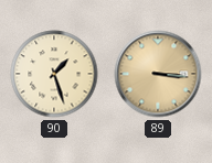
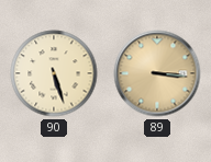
90: 1:27 -> 5:27
